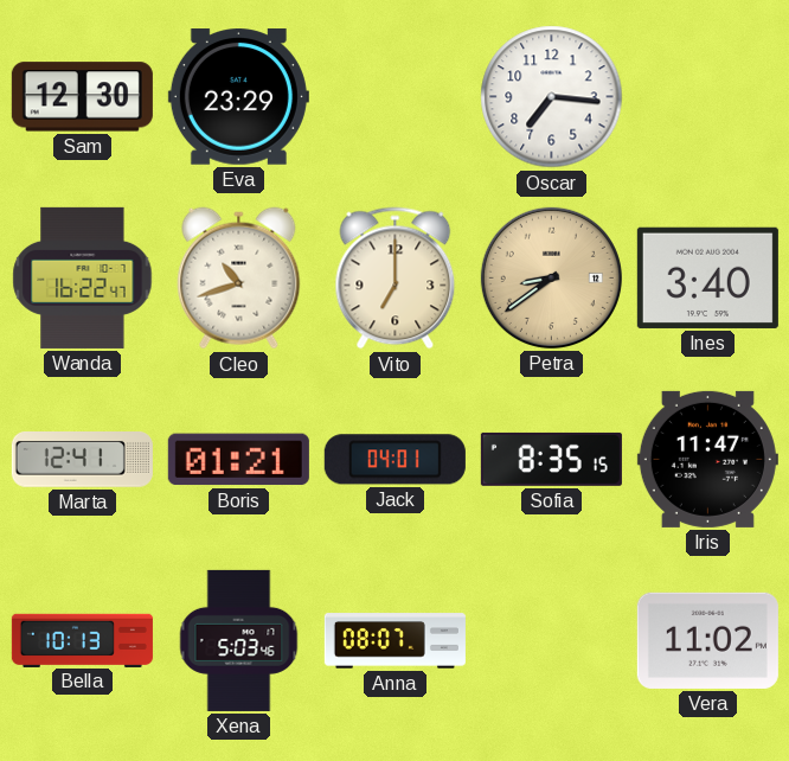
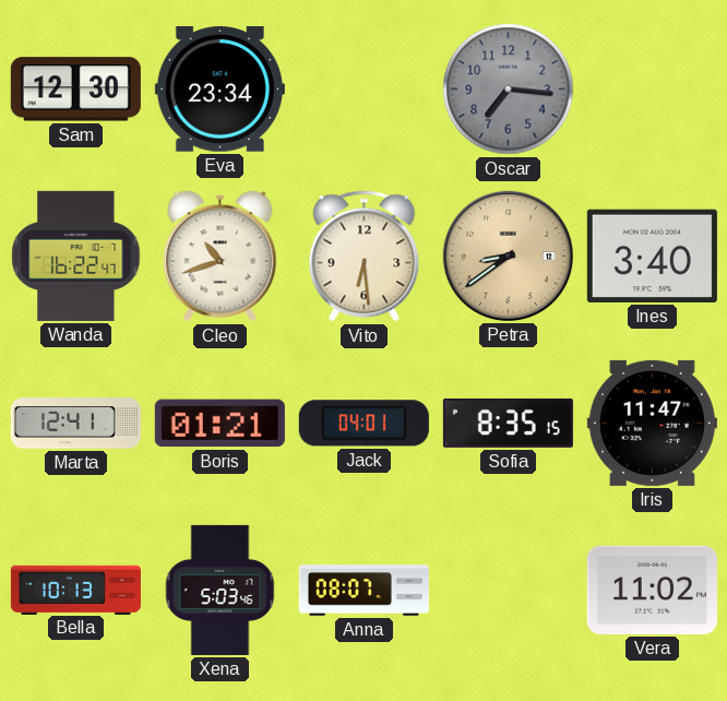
Eva: 23:29 -> 23:34
Oscar dial: white -> grey
Vito: 7:00 -> 6:29
